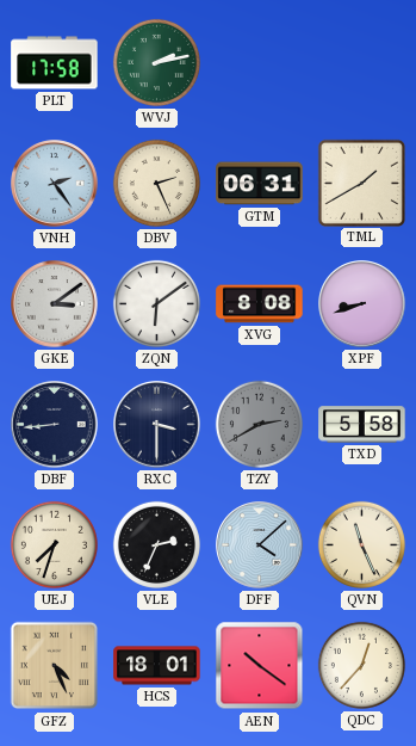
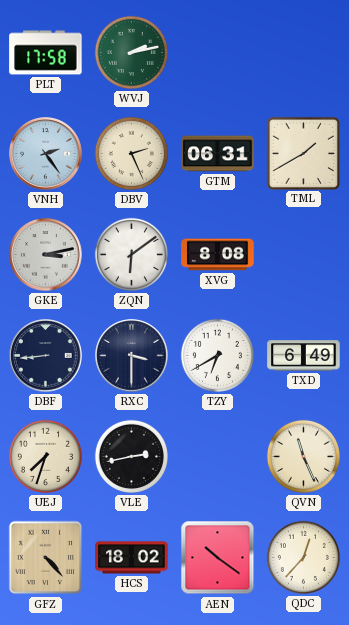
GKE: 3:09 -> 3:13
XPF: 8:42 -> none
TZY: 2:40 -> 6:40
TZY dial: grey -> white
TXD: 5:58 -> 6:49
VLE: 2:34 -> 2:43
DFF: 4:08 -> none
GFZ: 4:26 -> 4:23
HCS: 18:01 -> 18:02
